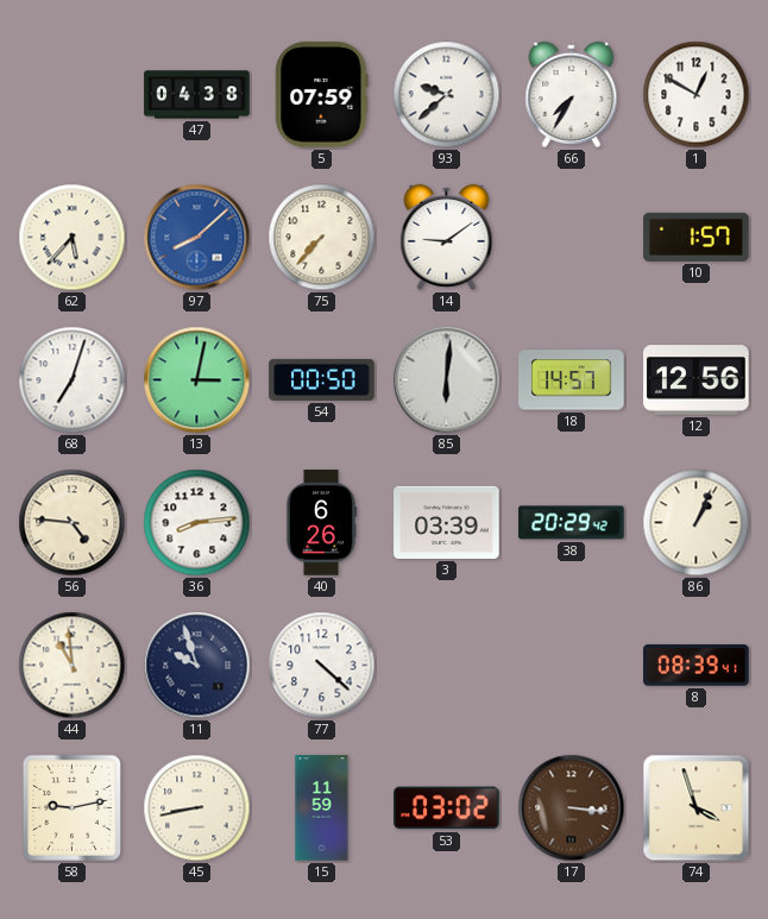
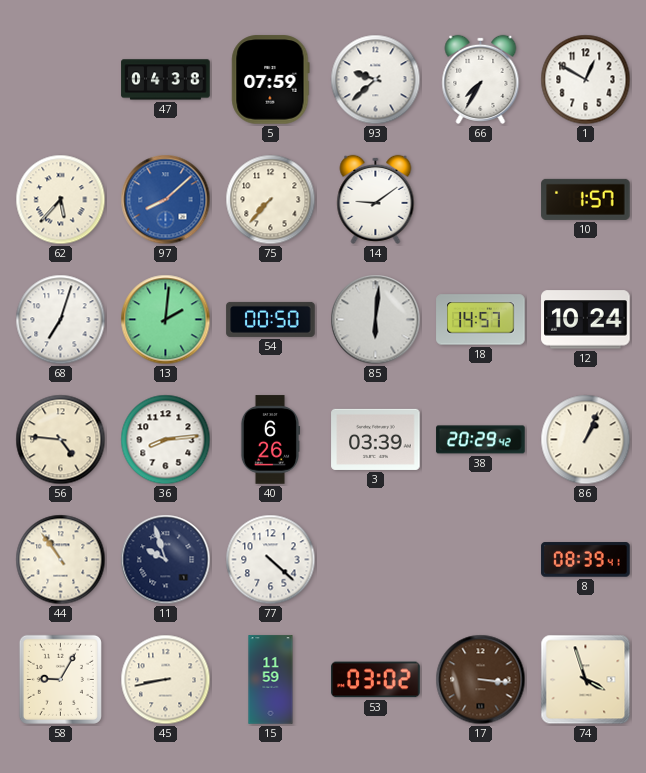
13: 3:02 -> 2:01
12: 12:56 -> 10:24
44: 10:59 -> 10:54
58: 9:13 -> 9:05
